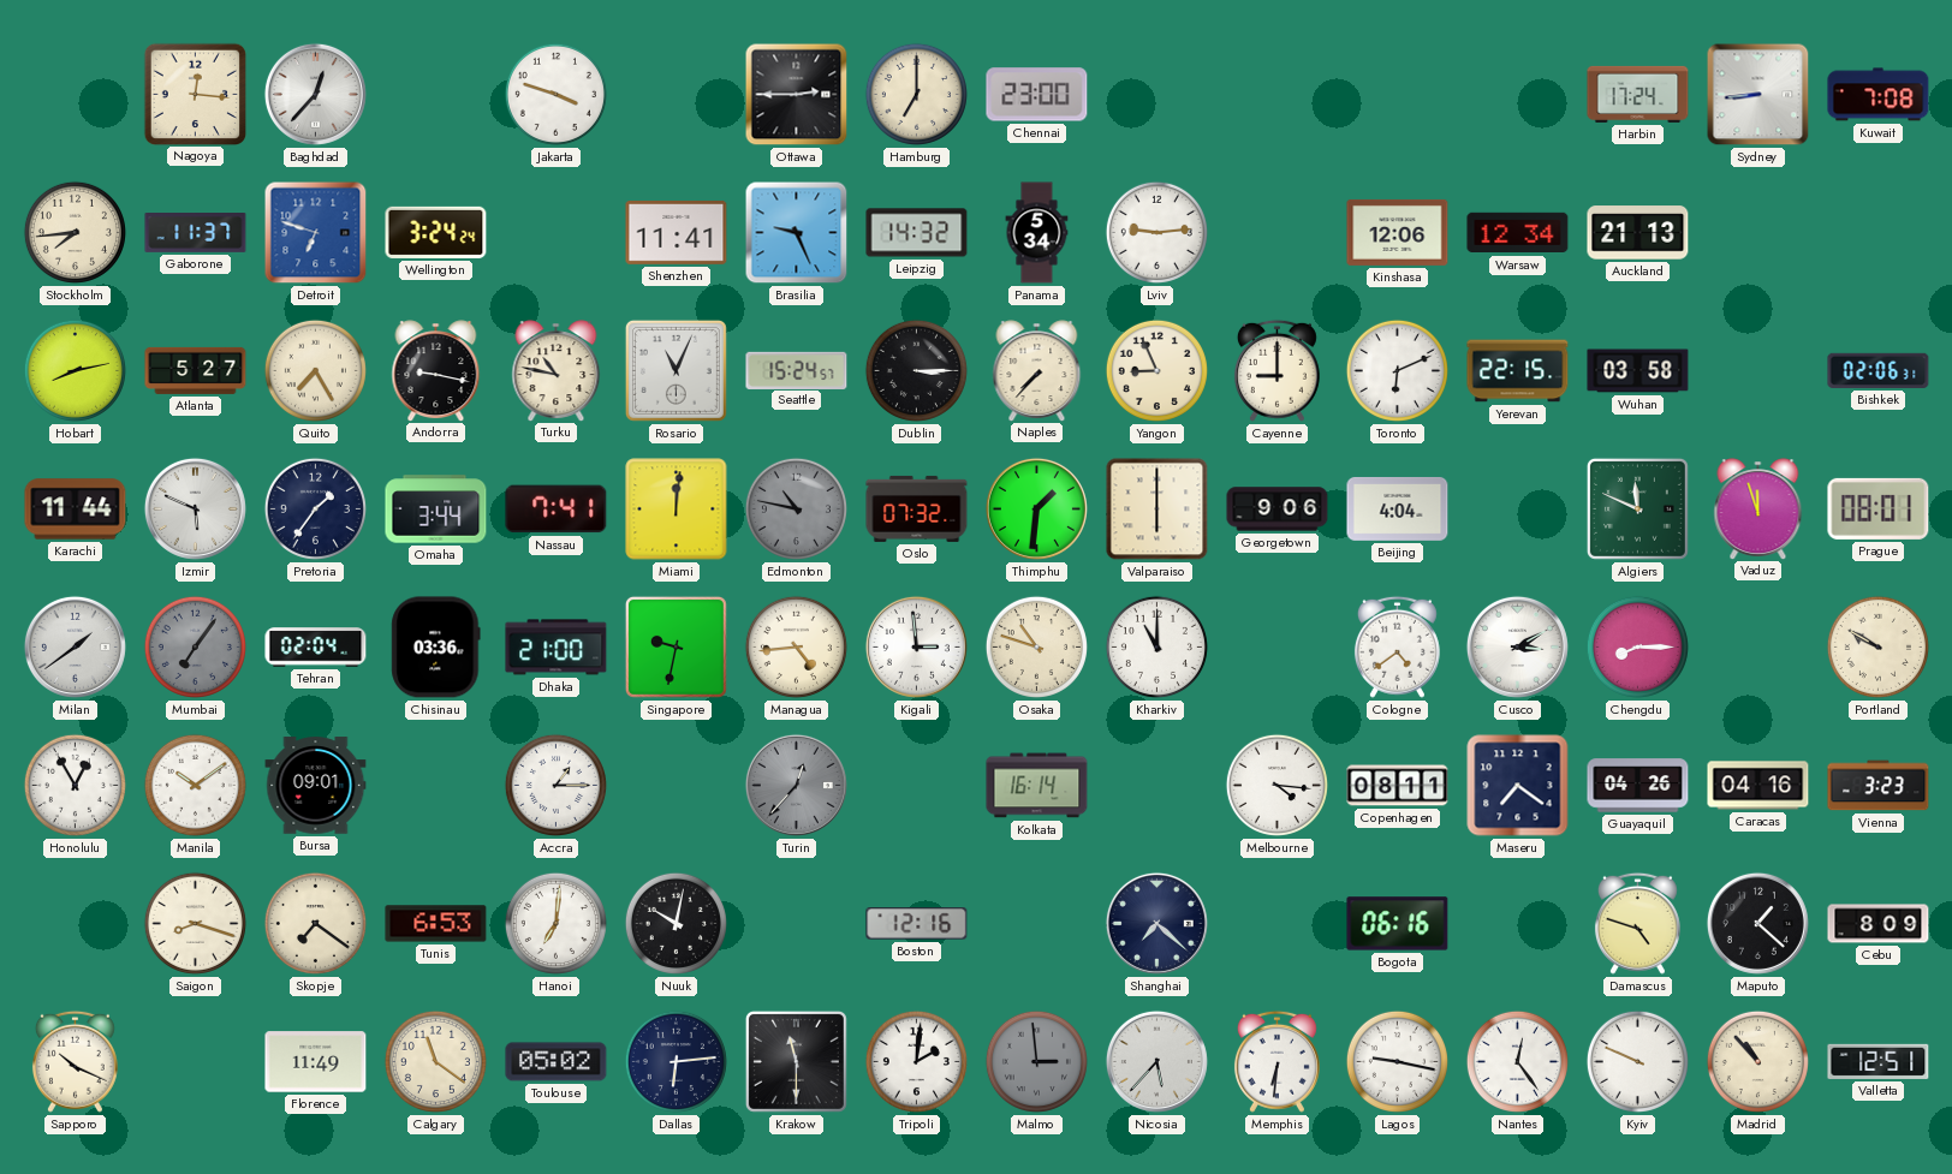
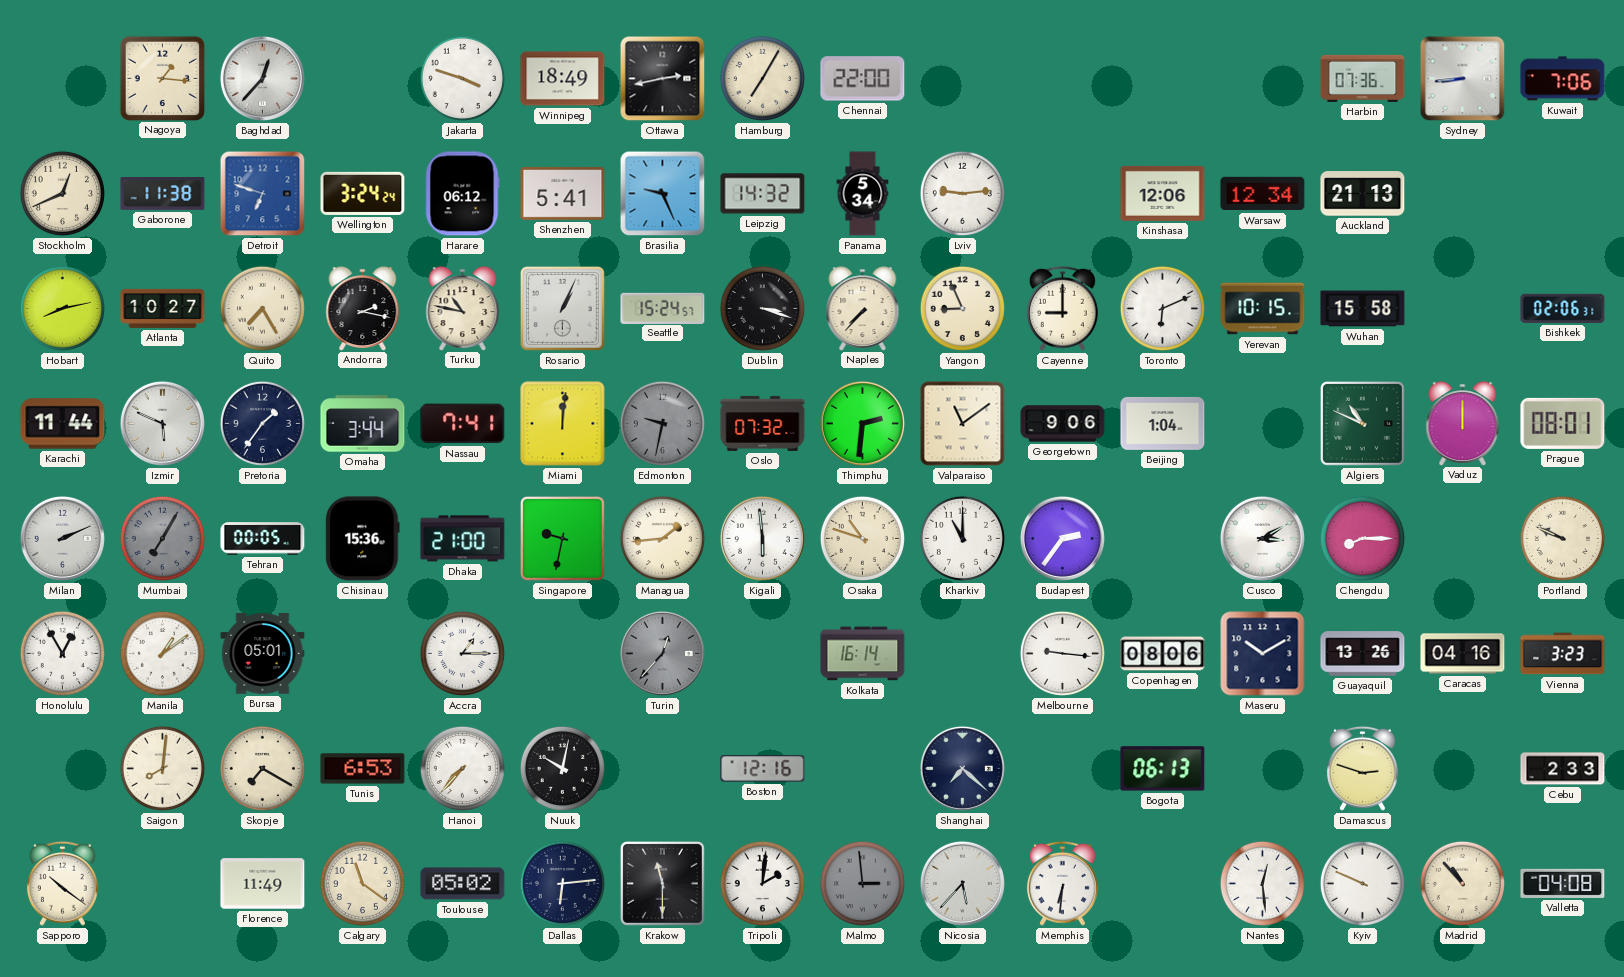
Nagoya: 12:16 -> 1:16
Winnipeg: none -> 18:49
Ottawa: 2:45 -> 2:43
Hamburg: 7:00 -> 7:05
Chennai: 23:00 -> 22:00
Harbin: 17:24 -> 07:36
Kuwait: 7:08 -> 7:06
Stockholm: 7:44 -> 12:41
Gaborone: 11:37 -> 11:38
Harare: none -> 06:12
Shenzhen: 11:41 -> 5:41
Atlanta: 5:27 -> 10:27
Andorra: 9:17 -> 2:17
Rosario: 11:04 -> 1:04
Dublin: 3:15 -> 3:18
Yerevan: 22:15 -> 10:15
Wuhan: 03:58 -> 15:58
Edmonton: 10:47 -> 9:32
Thimphu: 1:31 -> 2:31
Valparaiso: 6:00 -> 11:09
Beijing: 4:04 -> 1:04
Algiers: 11:49 -> 10:49
Vaduz: 11:57 -> 12:00
Milan: 1:39 -> 2:11
Mumbai: 7:06 -> 7:05
Tehran: 02:04 -> 00:05
Chisinau: 03:36 -> 15:36
Managua: 4:44 -> 1:44
Kigali: 2:59 -> 5:59
Budapest: none -> 2:36
Cologne: 4:39 -> none
Portland: 9:50 -> 9:49
Manila: 10:09 -> 1:09
Bursa: 09:01 -> 05:01
Melbourne: 4:16 -> 9:16
Copenhagen: 08:11 -> 08:06
Maseru: 7:21 -> 10:10
Guayaquil: 04:26 -> 13:26
Saigon: 8:18 -> 8:01
Skopje: 7:21 -> 7:20
Hanoi: 7:01 -> 7:37
Bogota: 06:16 -> 06:13
Damascus: 4:48 -> 2:48
Maputo: 1:22 -> none
Cebu: 8:09 -> 2:33
Sapporo: 10:19 -> 10:21
Lagos: 9:17 -> none
Nantes: 12:24 -> 12:29
Valletta: 12:51 -> 04:08
